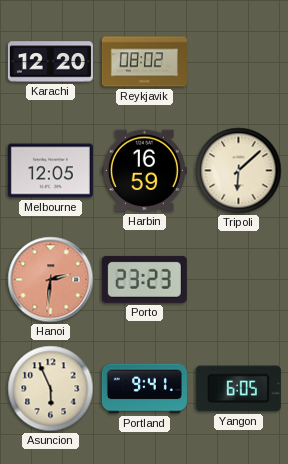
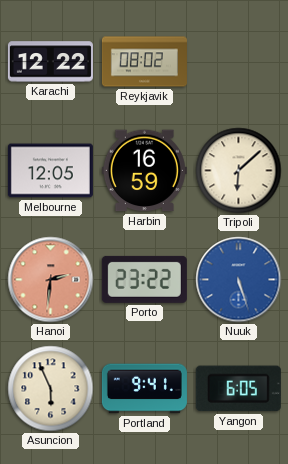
Karachi: 12:20 -> 12:22
Porto: 23:23 -> 23:22
Nuuk: none -> 5:27
